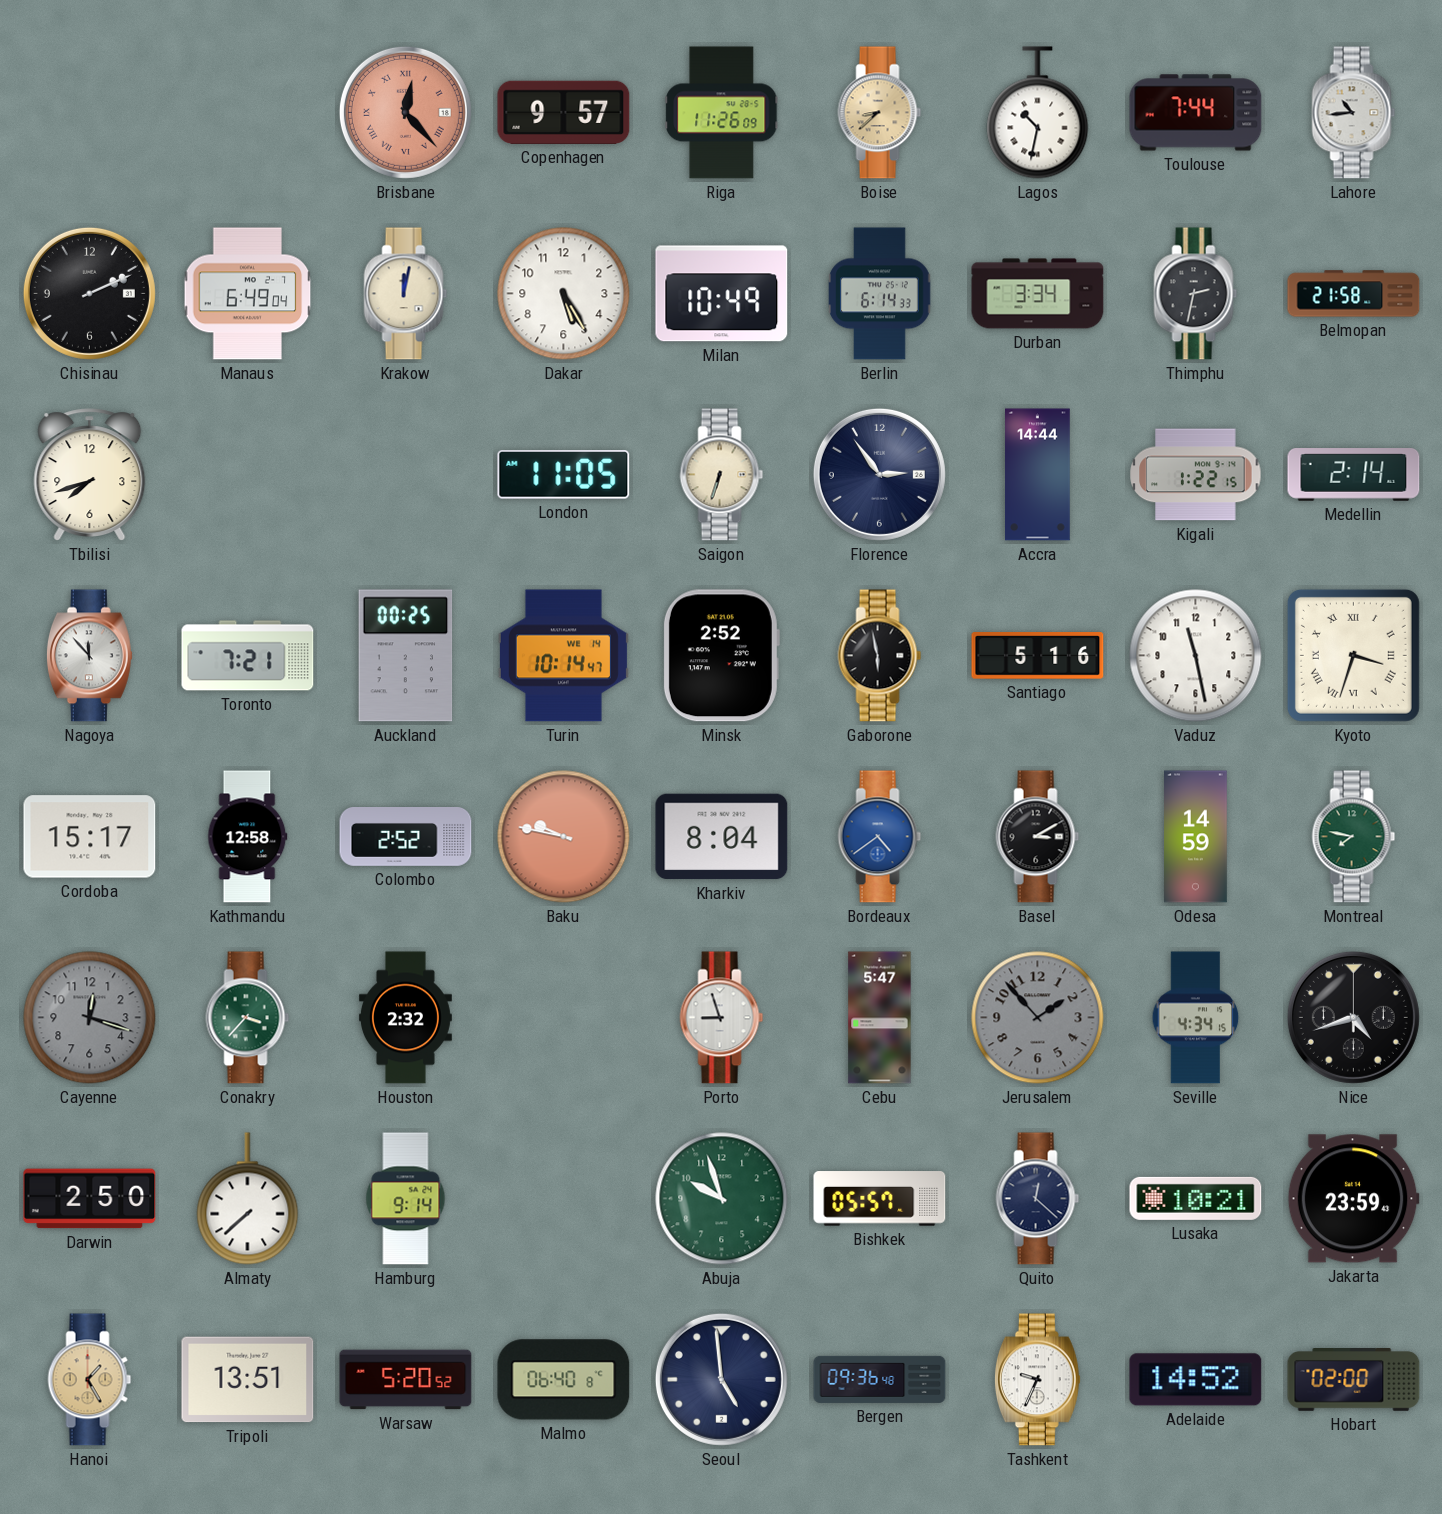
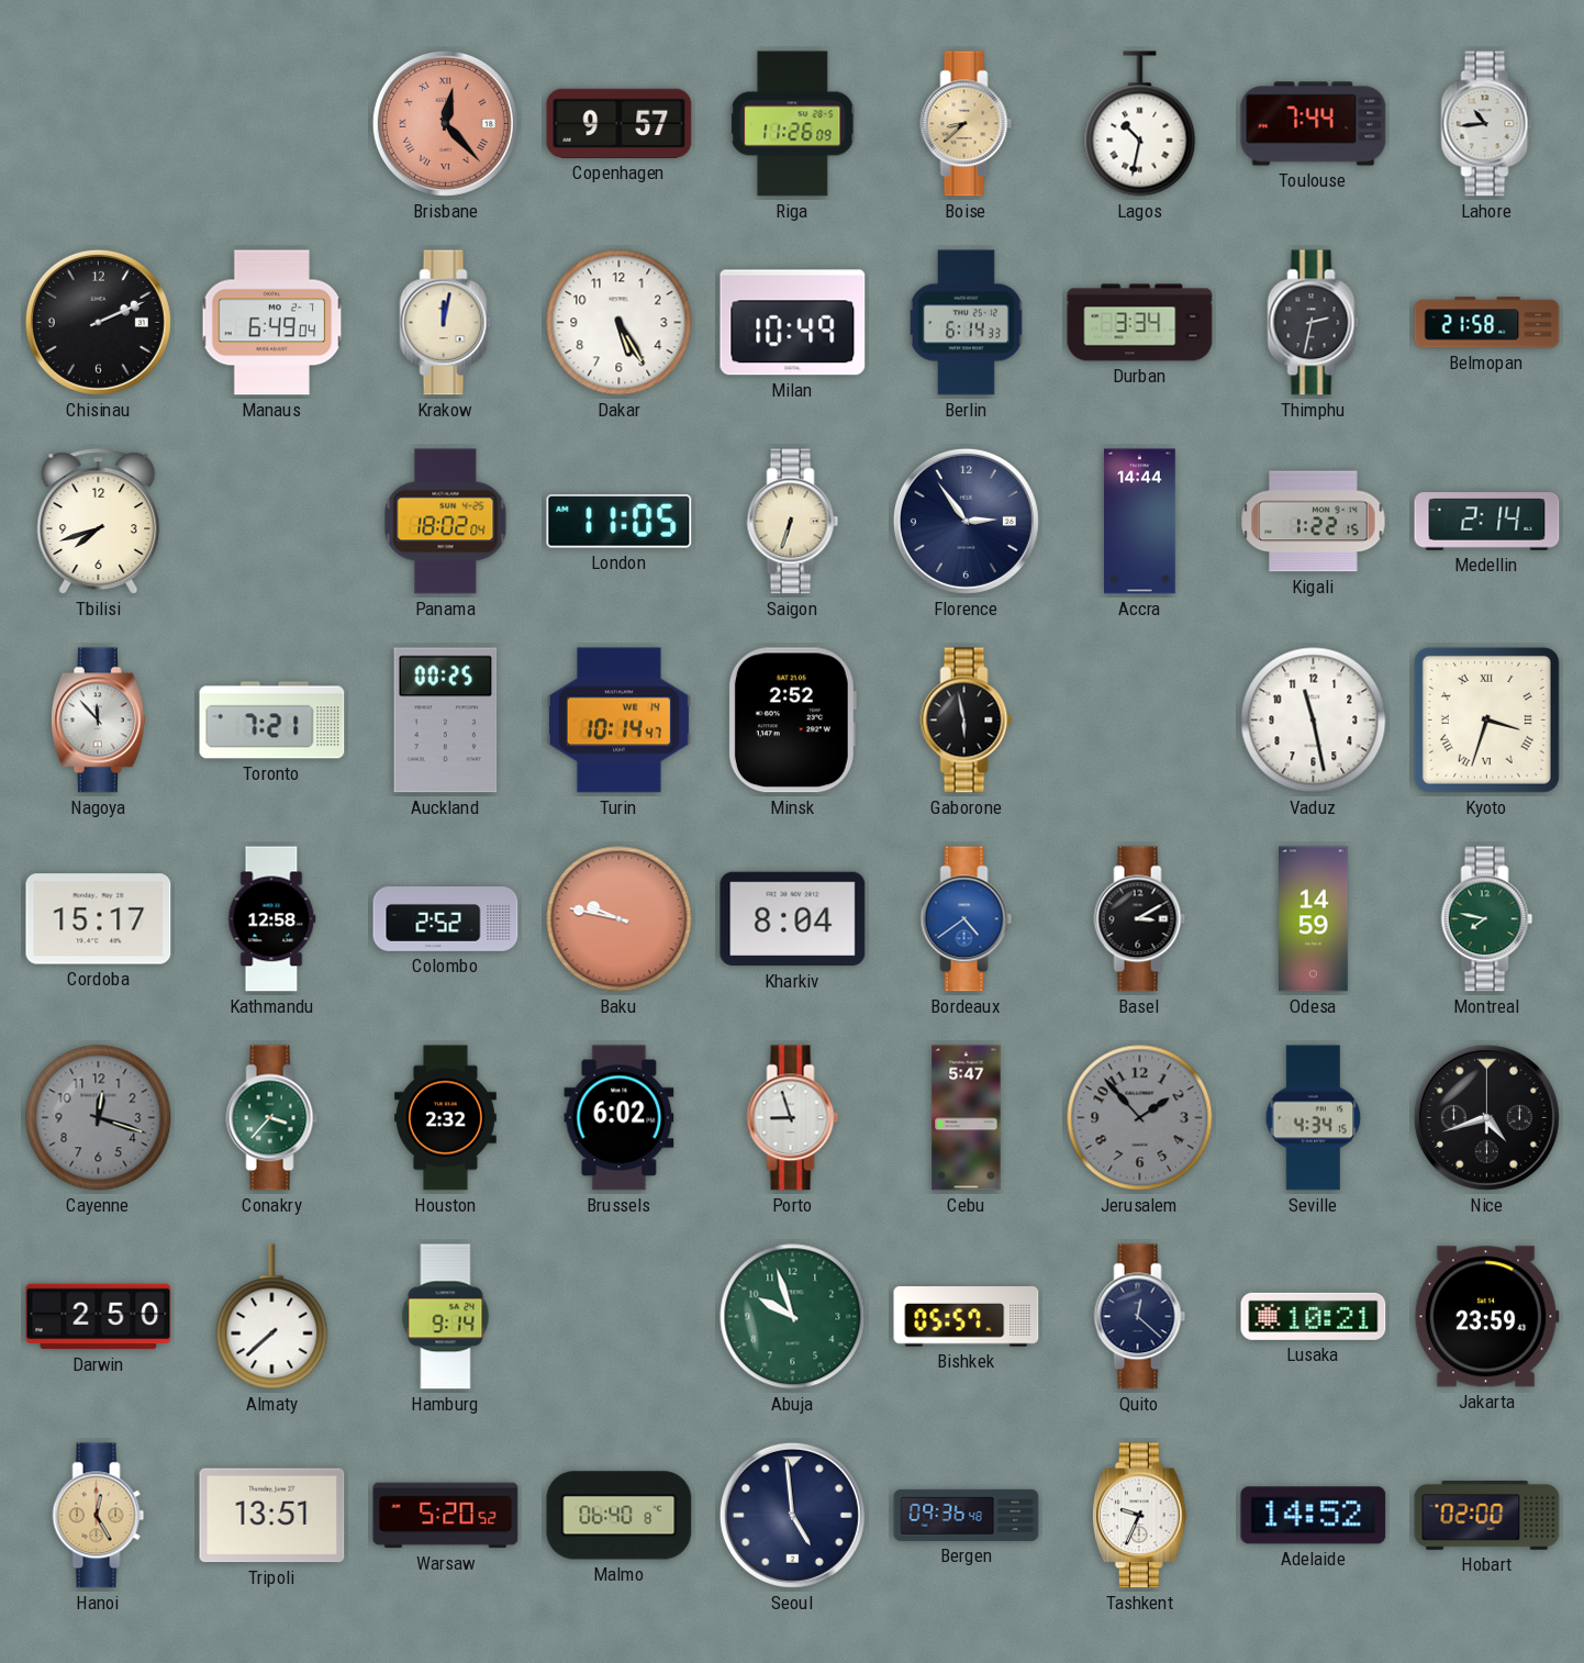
Panama: none -> 18:02
Santiago: 5:16 -> none
Brussels: none -> 6:02
Hanoi: 1:25 -> 12:25
